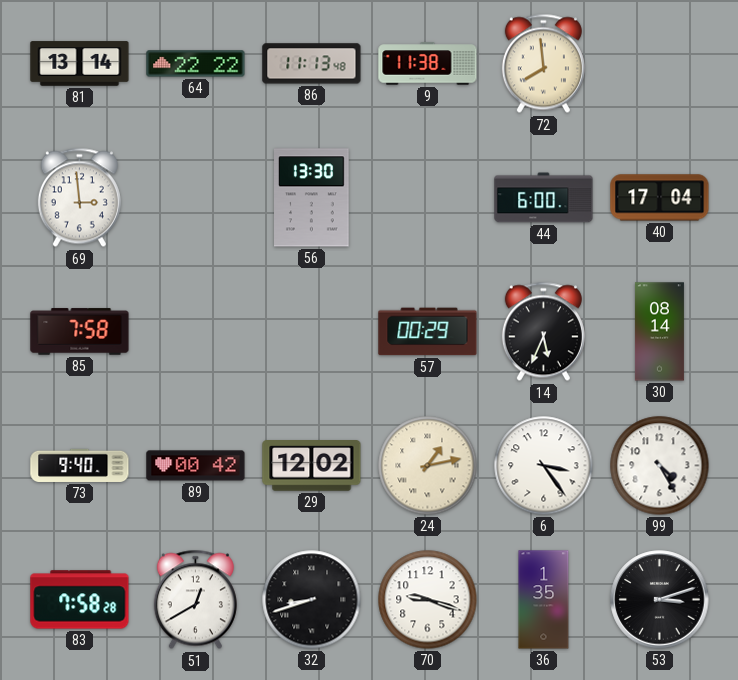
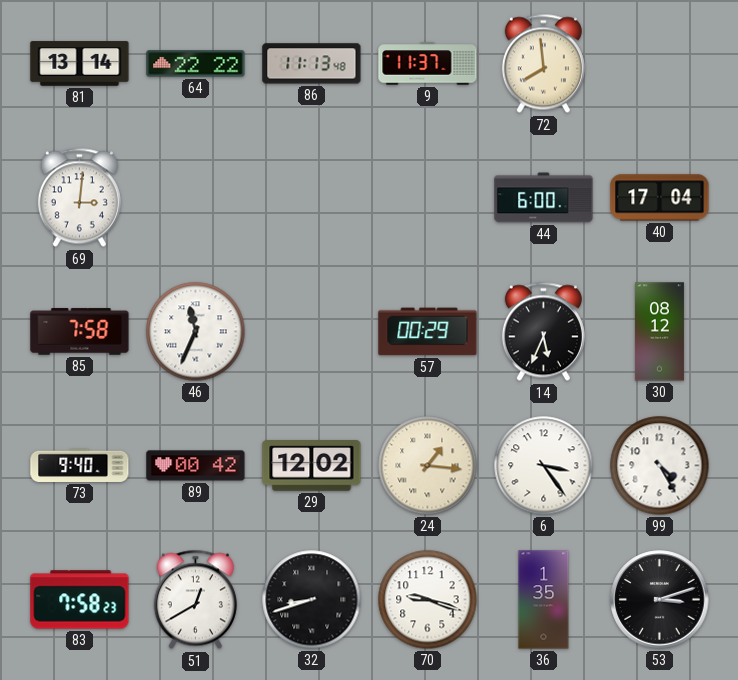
9: 11:38 -> 11:37
69: 2:59 -> 3:01
56: 13:30 -> none
46: none -> 11:34
30: 08:14 -> 08:12
24: 1:13 -> 1:16
83: 7:58:28 -> 7:58:23
